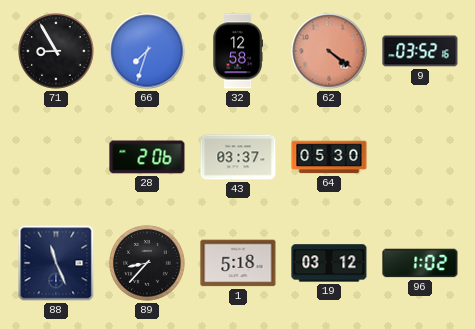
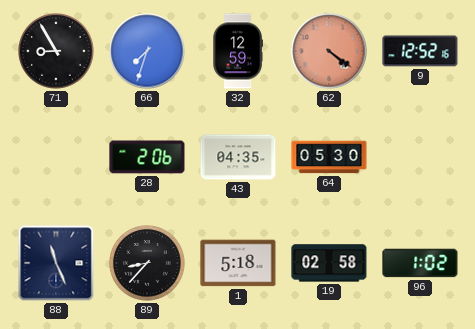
32: 12:58 -> 12:59
9: 03:52 -> 12:52
43: 03:37 -> 04:35
19: 03:12 -> 02:58
